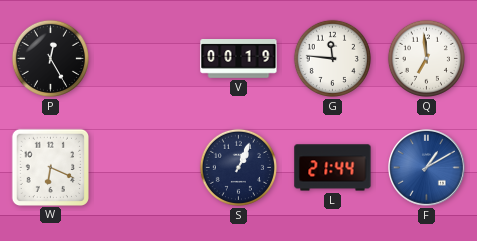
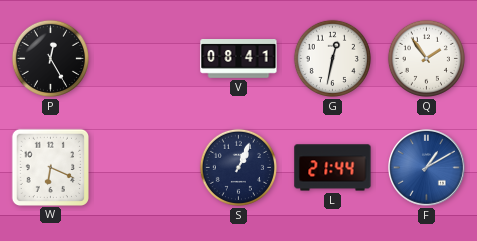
V: 00:19 -> 08:41
G: 11:46 -> 12:32
Q: 6:59 -> 1:54
